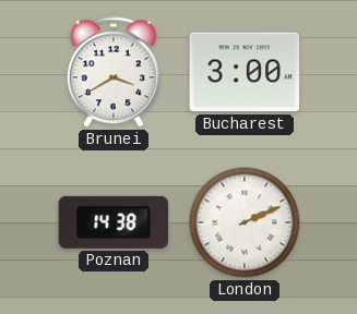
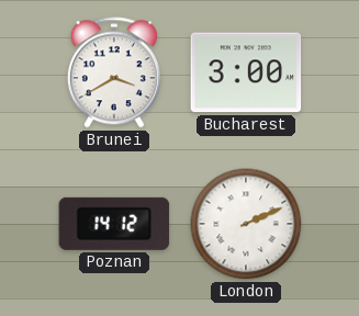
Poznan: 14:38 -> 14:12
